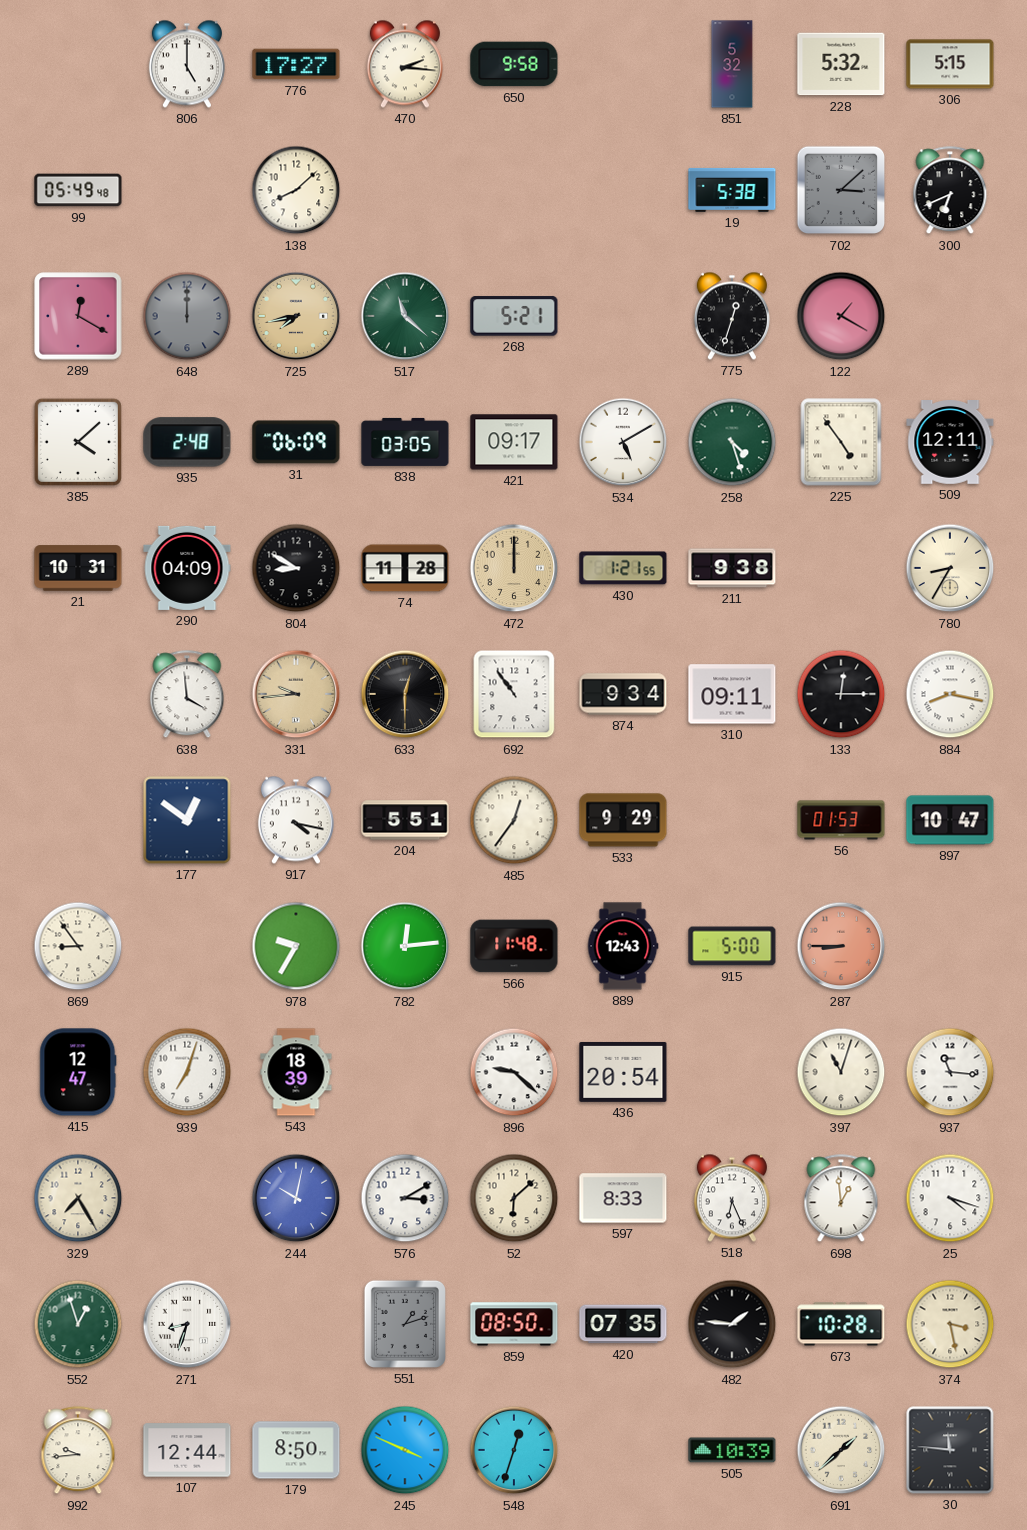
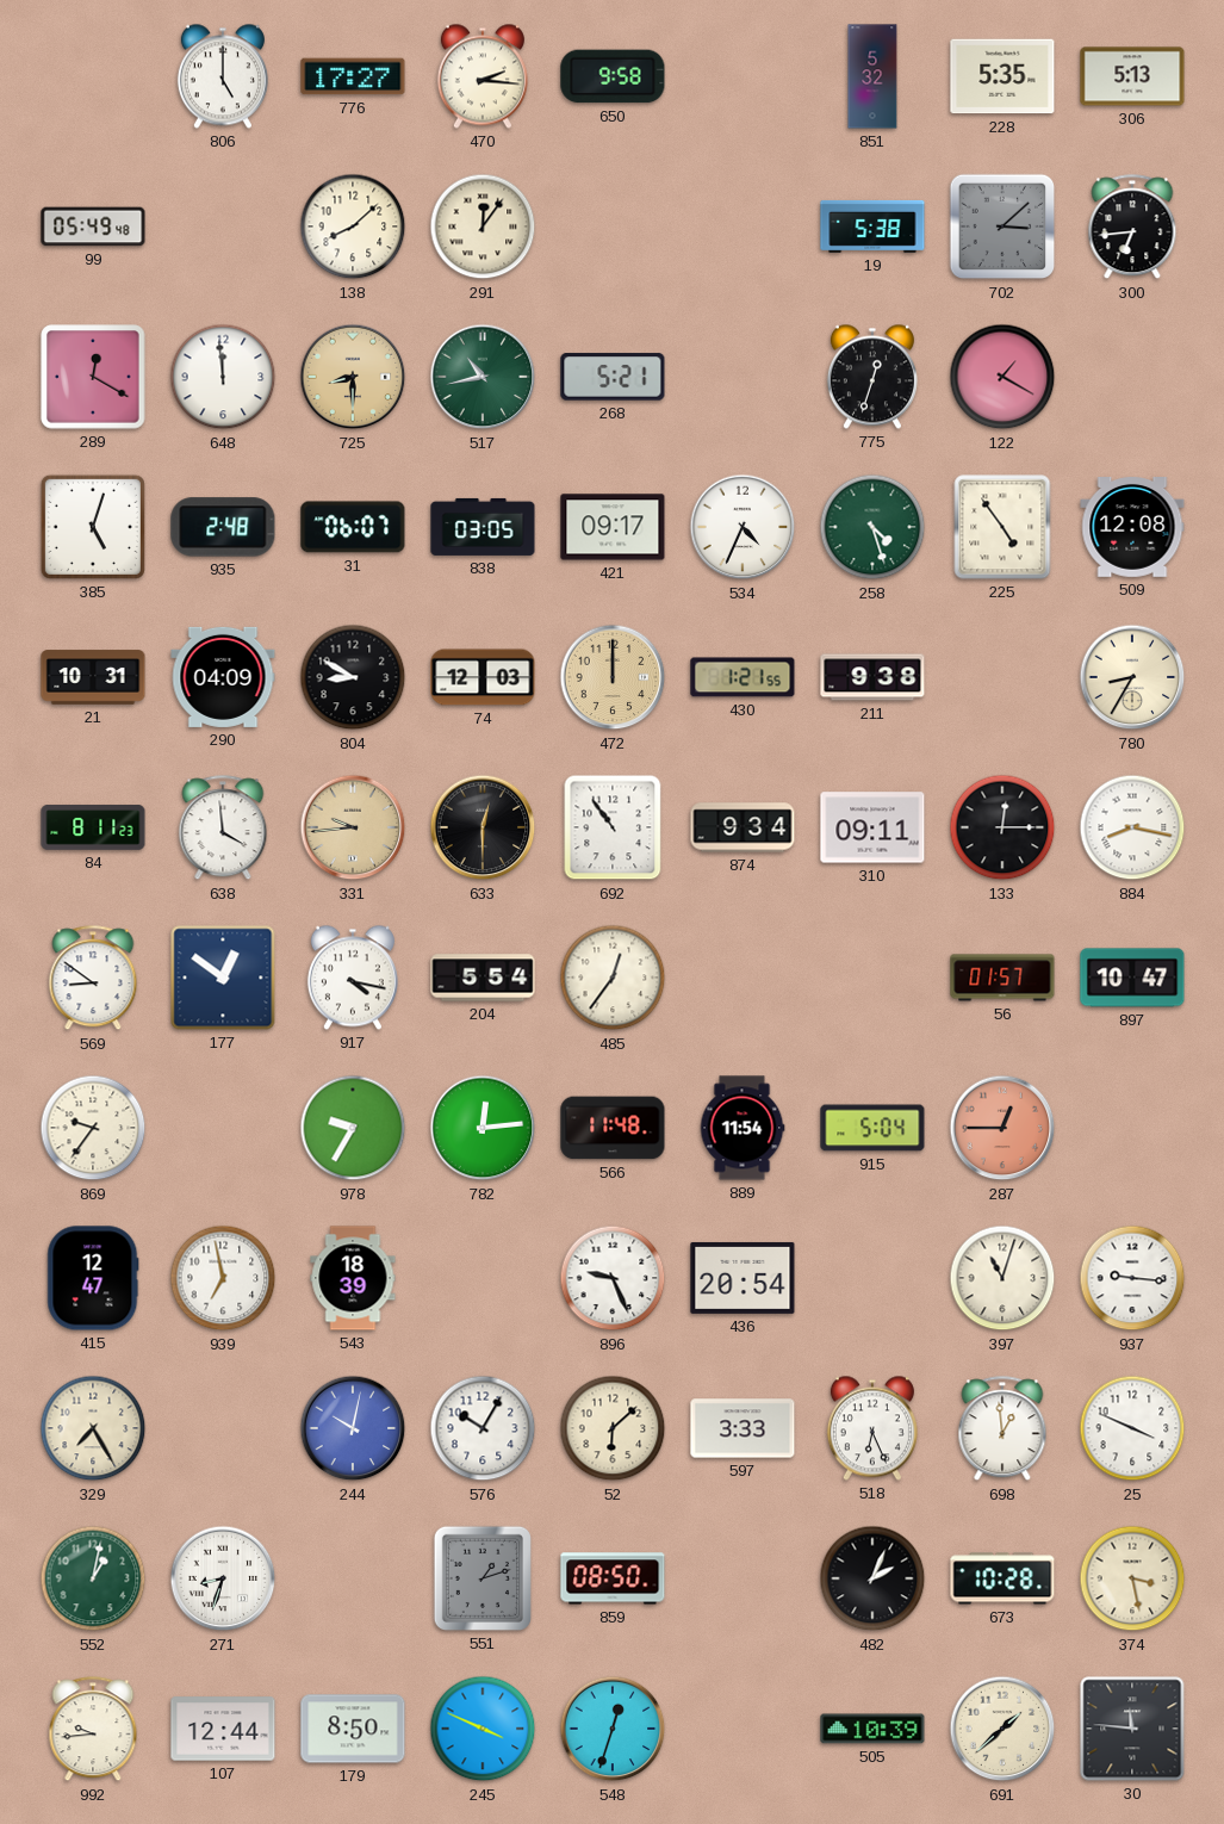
228: 5:32 -> 5:35
306: 5:15 -> 5:13
291: none -> 12:06
300: 6:41 -> 6:44
648: 12:00 -> 11:59
648 dial: grey -> white
725: 7:43 -> 8:30
517: 11:22 -> 10:43
385: 4:08 -> 5:03
31: 06:09 -> 06:07
534: 5:10 -> 4:34
509: 12:11 -> 12:08
74: 11:28 -> 12:03
84: none -> 8:11
569: none -> 8:51
204: 5:51 -> 5:54
533: 9:29 -> none
56: 01:53 -> 01:57
869: 8:54 -> 9:36
889: 12:43 -> 11:54
915: 5:00 -> 5:04
287: 8:45 -> 12:45
939: 7:03 -> 6:58
896: 9:22 -> 9:26
937: 11:16 -> 9:16
576: 3:10 -> 10:05
597: 8:33 -> 3:33
25: 4:18 -> 3:49
552: 12:57 -> 1:02
420: 07:35 -> none
482: 1:46 -> 2:04
